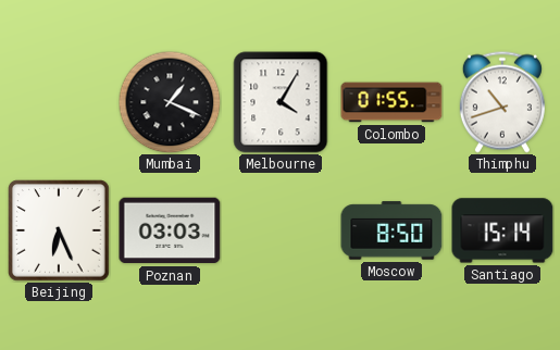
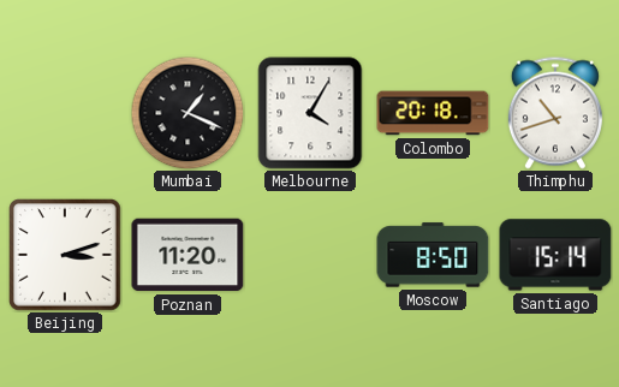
Colombo: 01:55 -> 20:18
Beijing: 6:26 -> 3:12
Poznan: 03:03 -> 11:20
